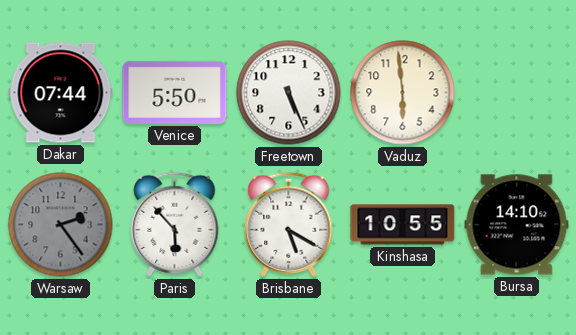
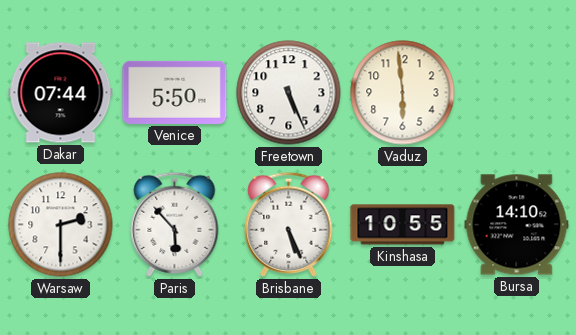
Warsaw: 2:24 -> 2:30
Warsaw dial: grey -> white
Brisbane: 5:20 -> 5:26
